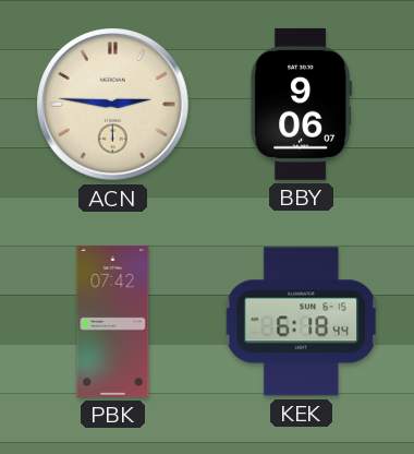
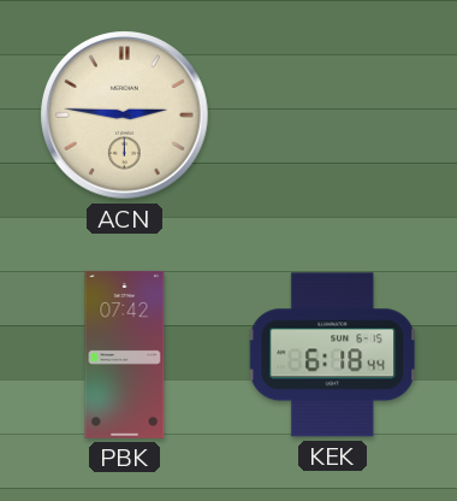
BBY: 9:06 -> none
